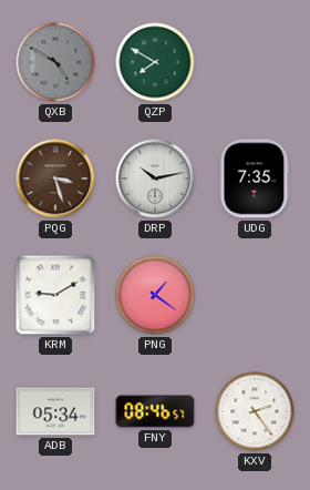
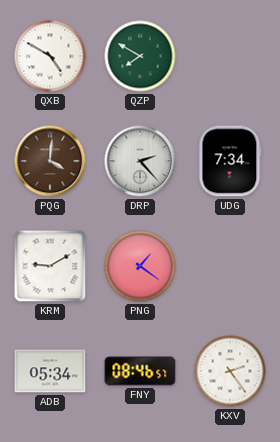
QXB dial: grey -> white
PQG: 3:27 -> 4:01
DRP: 10:13 -> 2:23
UDG: 7:35 -> 7:34
